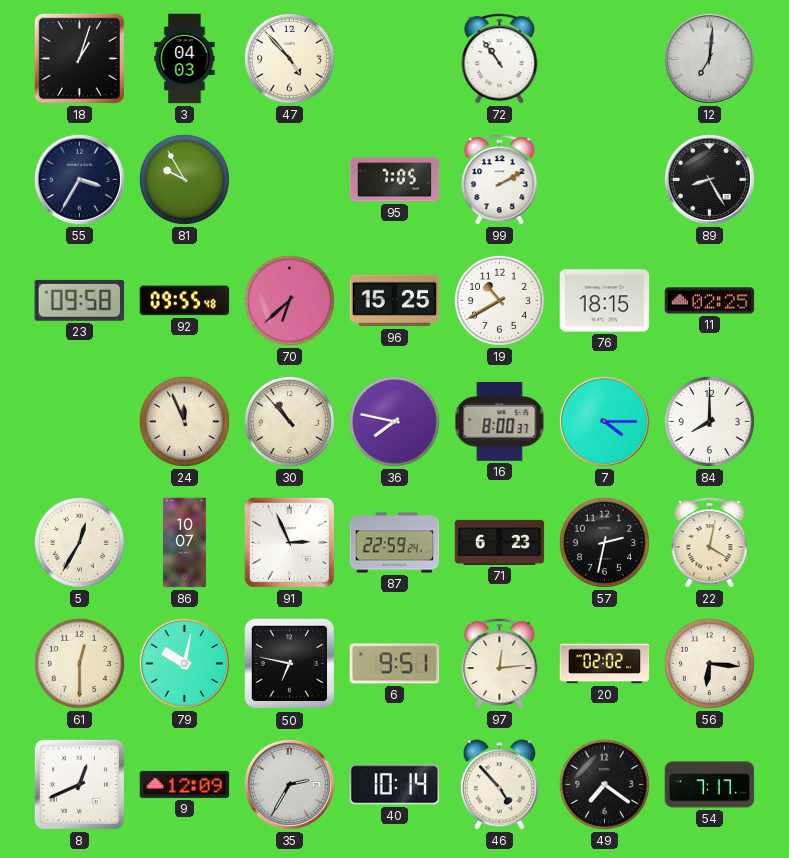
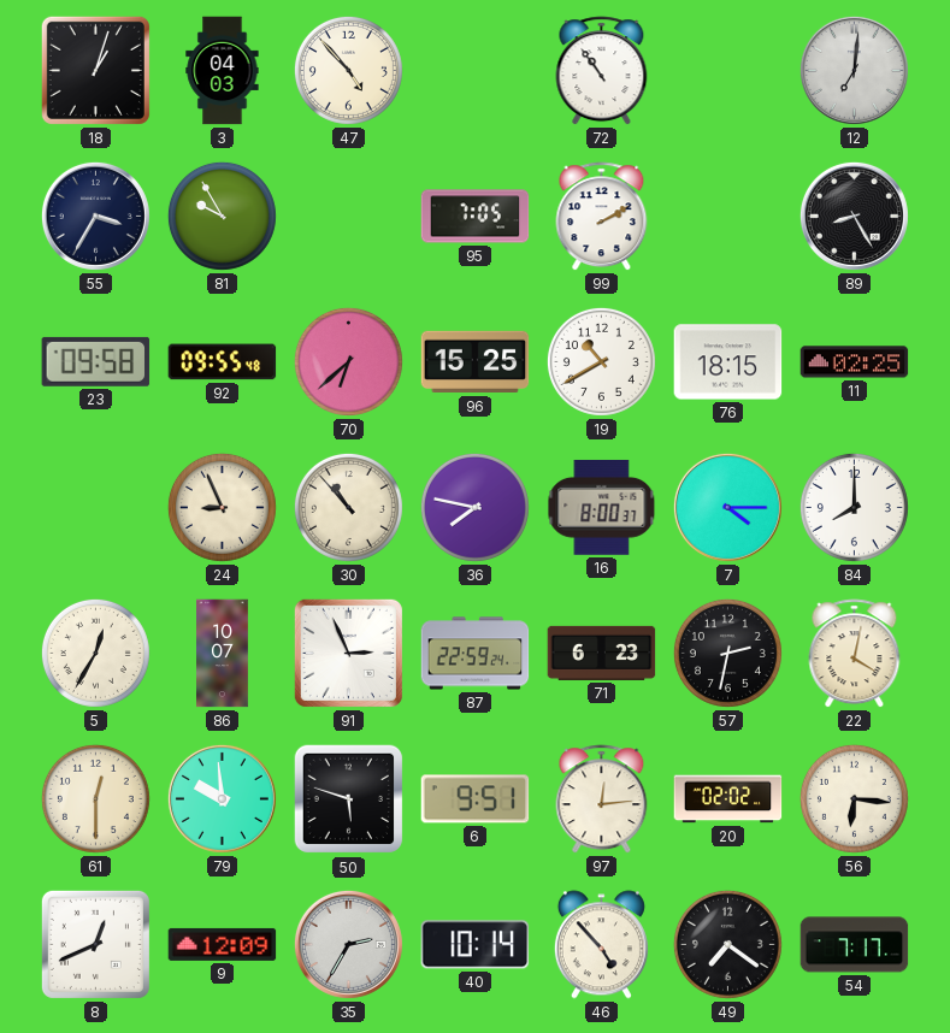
24: 11:56 -> 8:56
79: 10:02 -> 9:59
50: 6:47 -> 5:48
